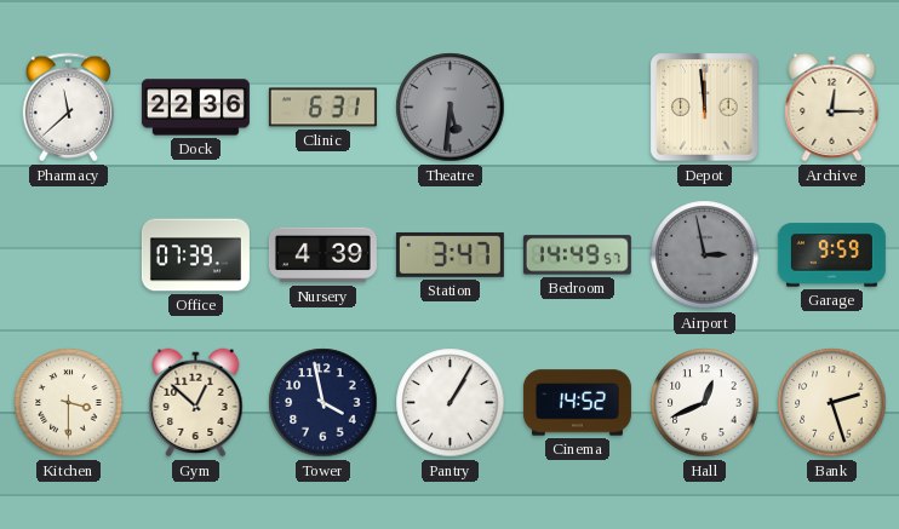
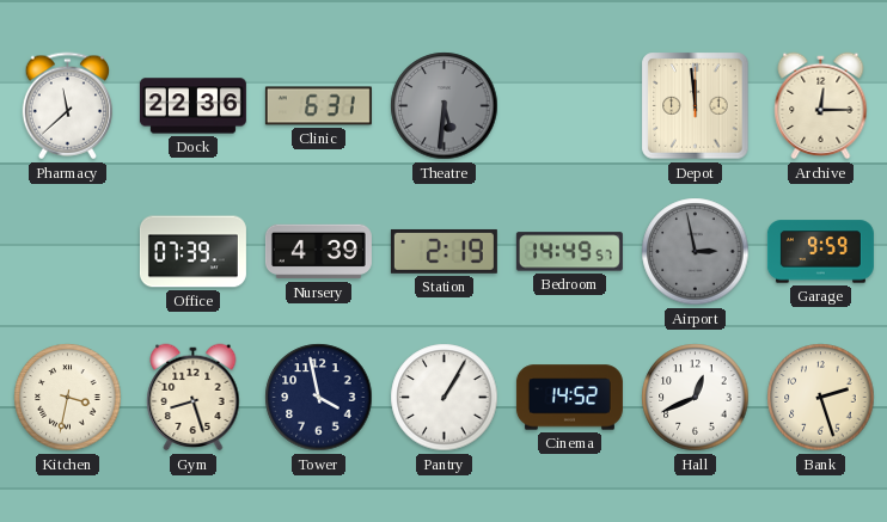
Station: 3:47 -> 2:19
Kitchen: 3:30 -> 3:32
Gym: 12:52 -> 8:27
